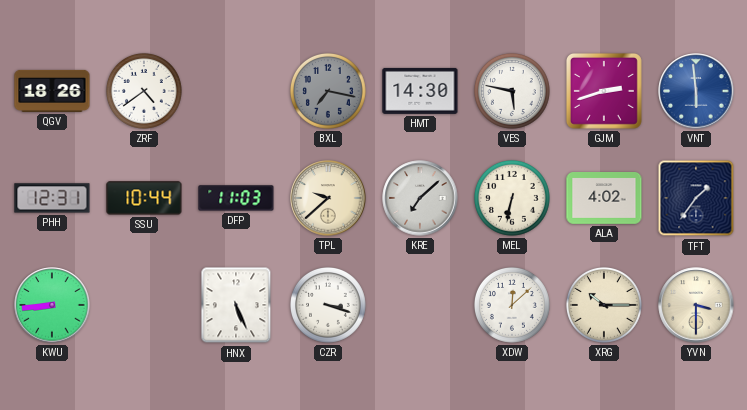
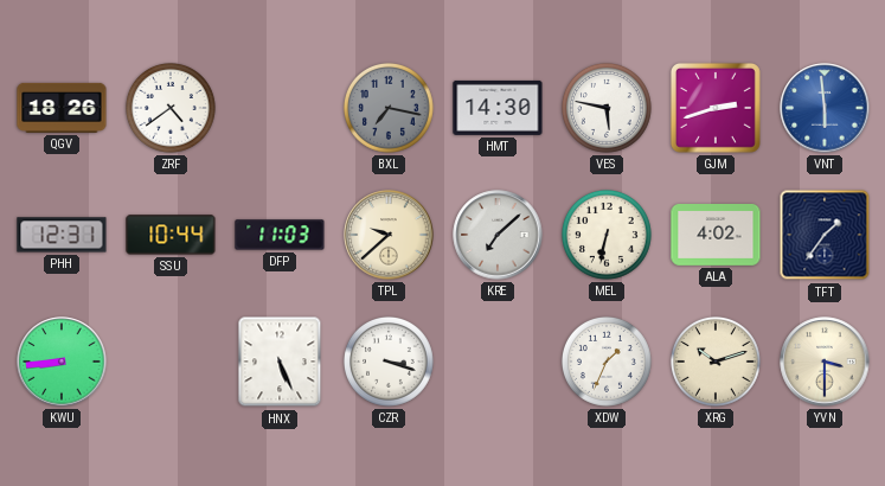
XDW: 12:08 -> 1:34
XRG: 10:15 -> 10:12
